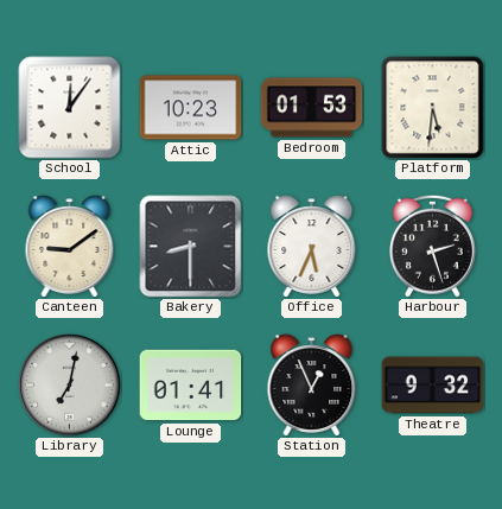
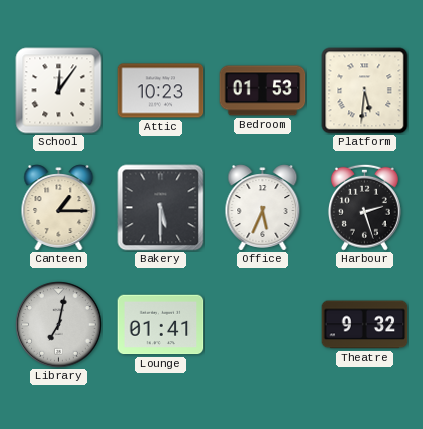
Canteen: 9:09 -> 1:15
Bakery: 8:30 -> 5:30
Station: 12:56 -> none
